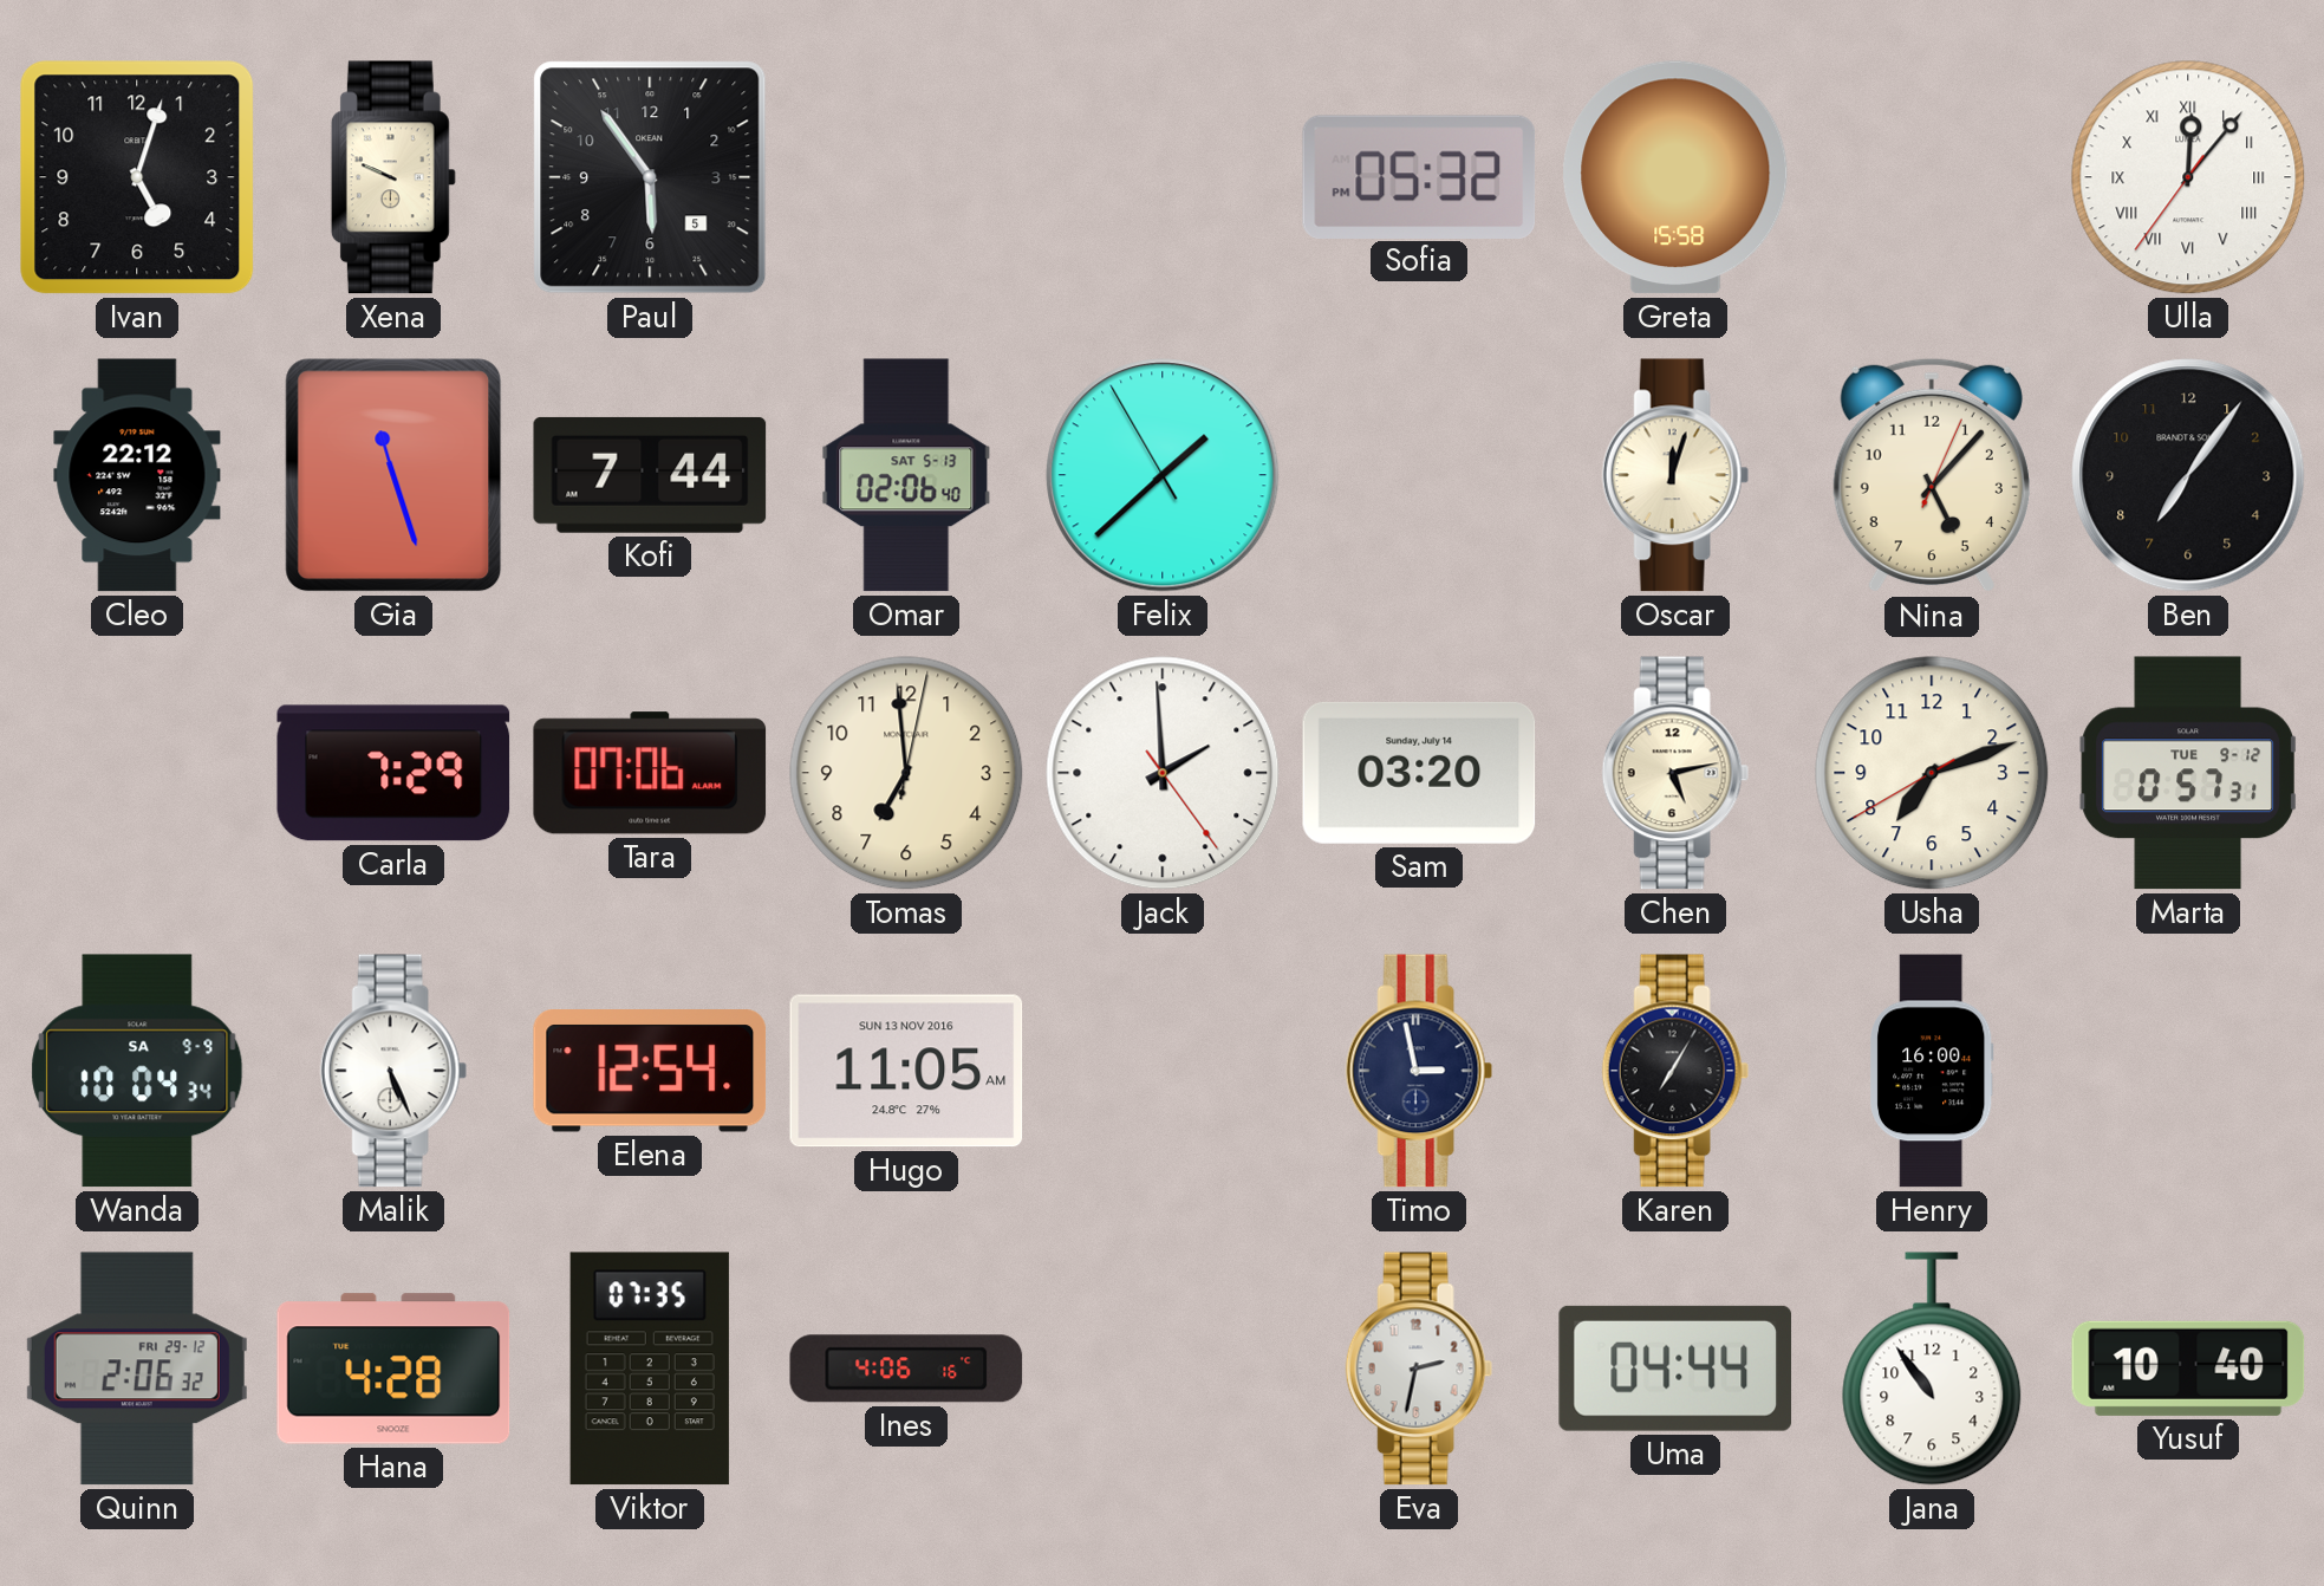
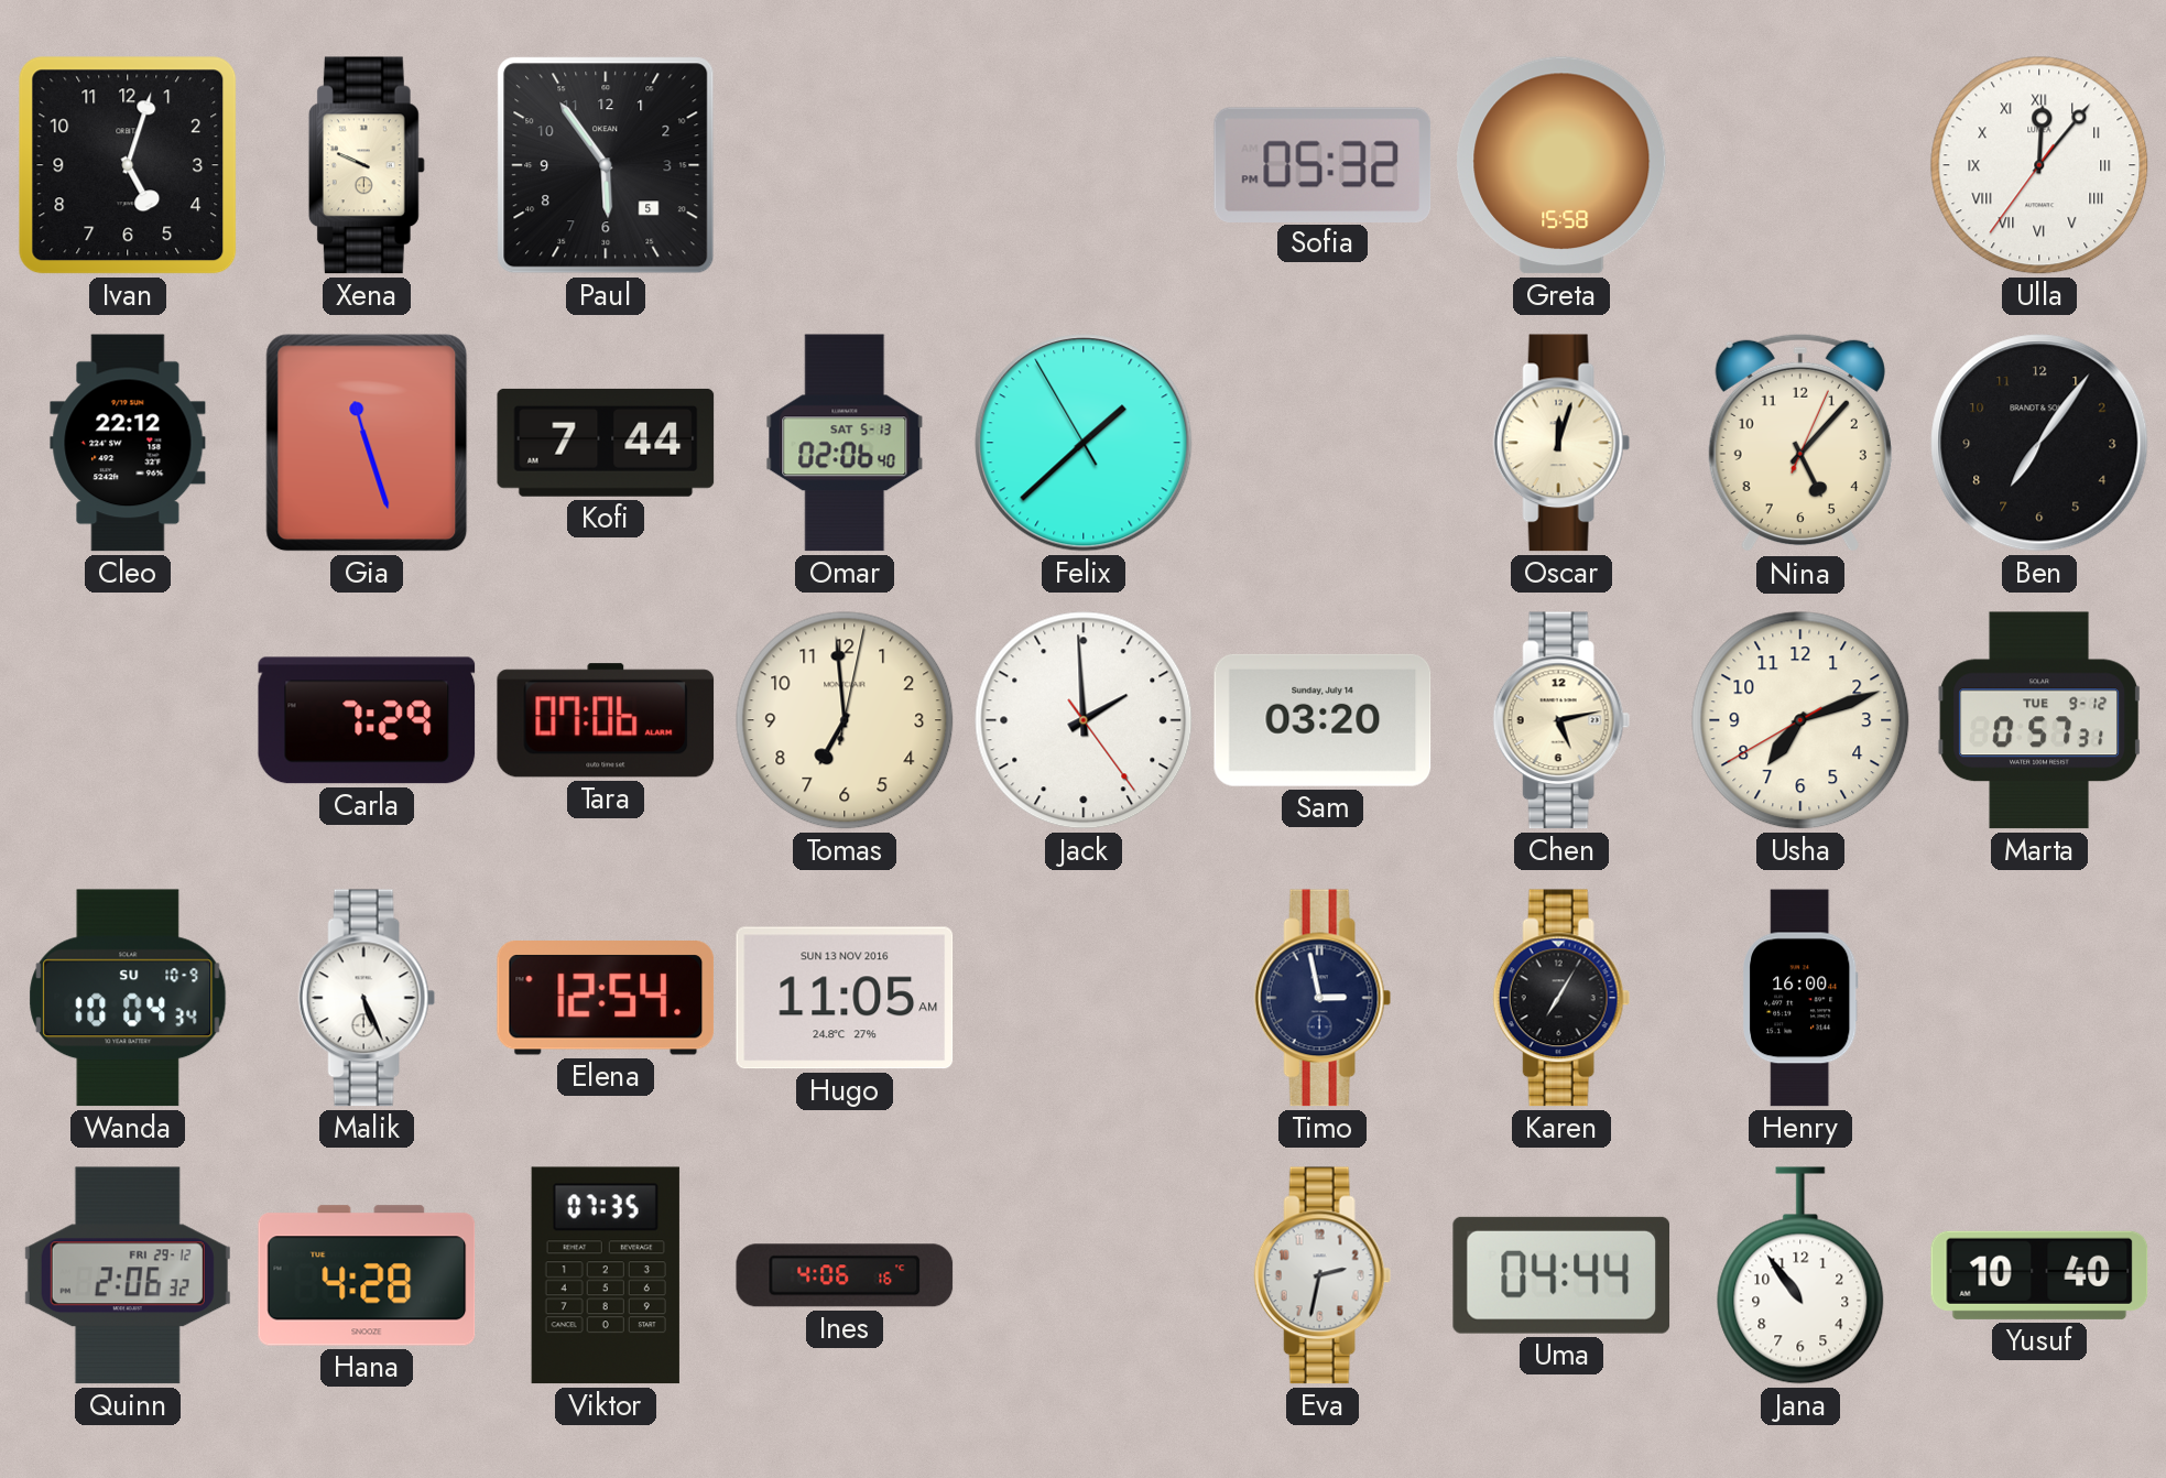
Wanda date: SA 9-9 -> SU 10-9
